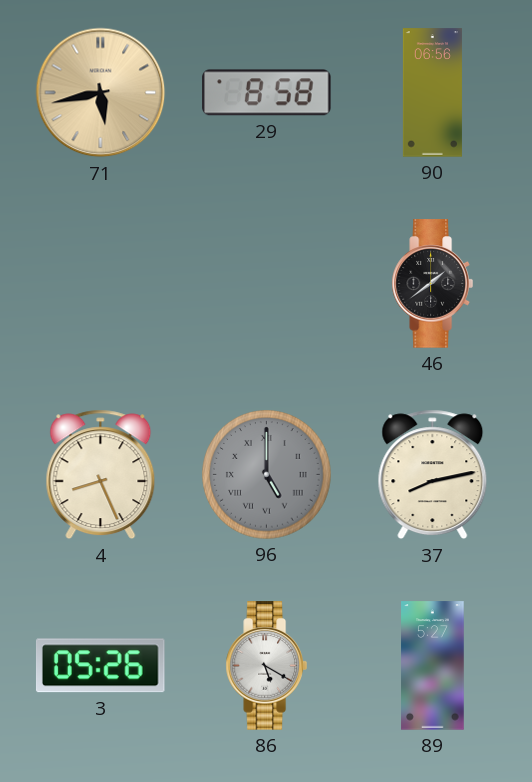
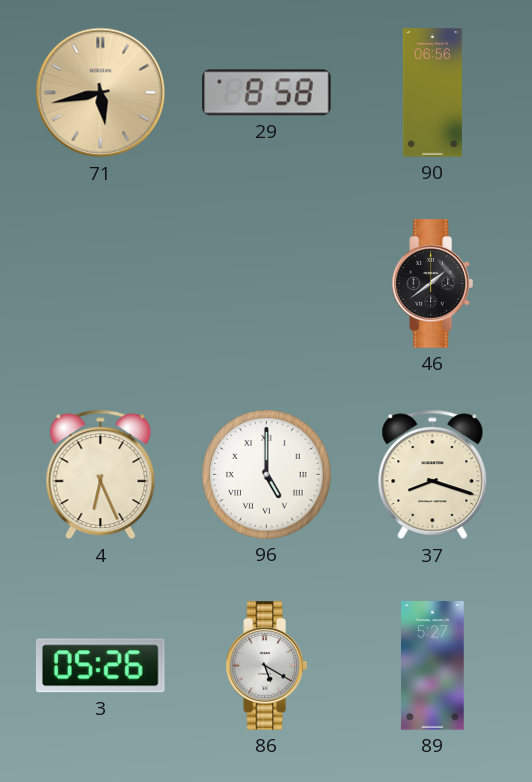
4: 8:26 -> 6:26
96 dial: grey -> white
37: 8:13 -> 8:18
